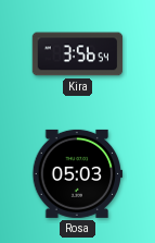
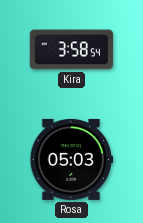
Kira: 3:56 -> 3:58
